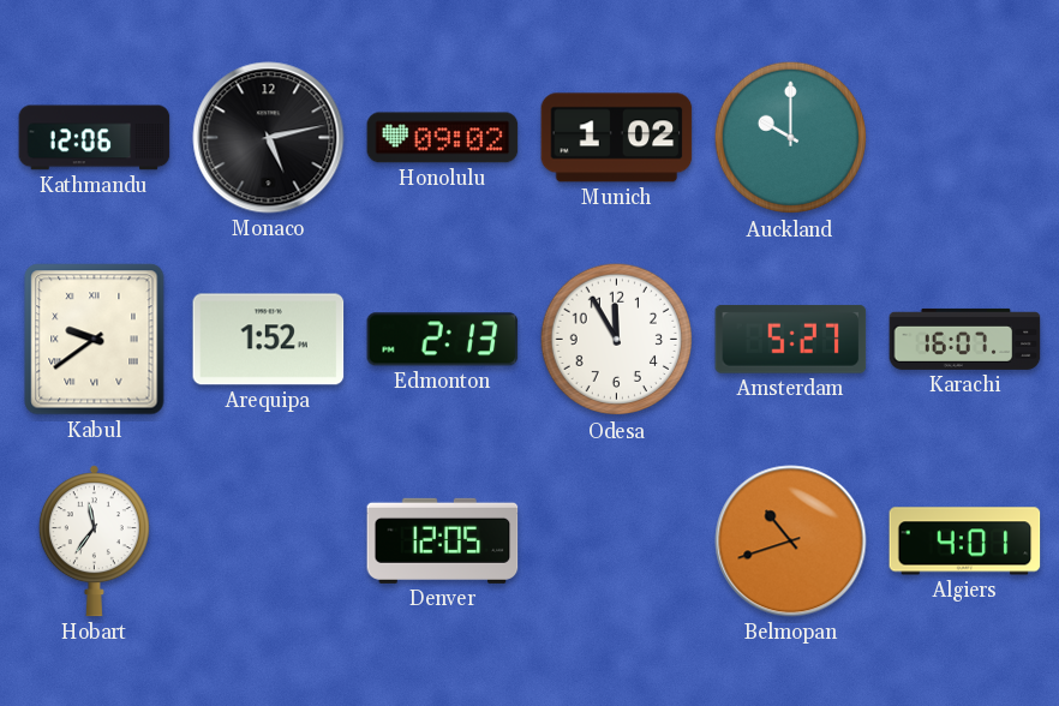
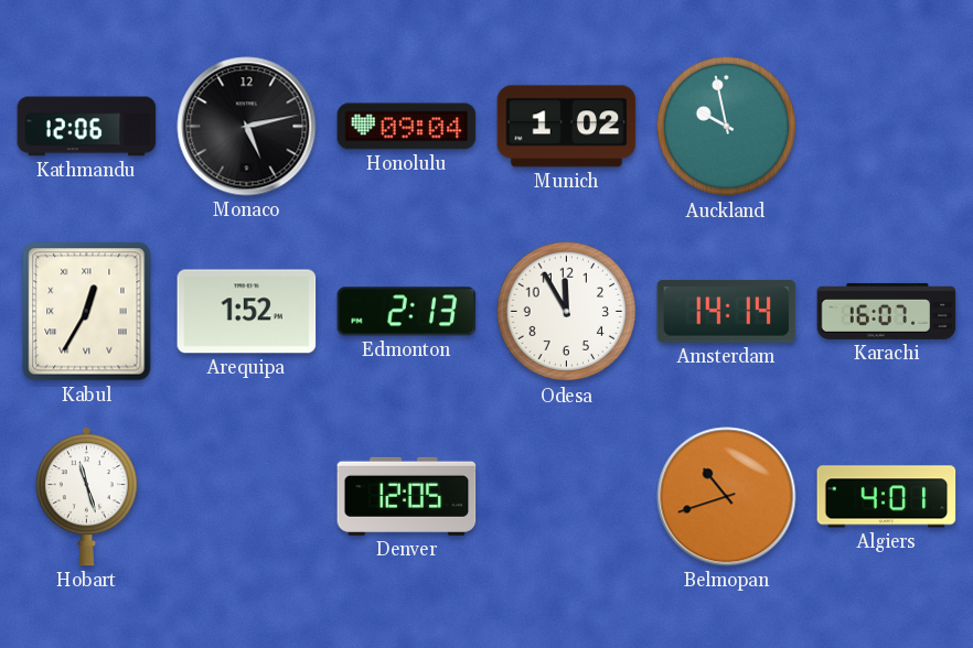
Honolulu: 09:02 -> 09:04
Auckland: 10:00 -> 9:58
Kabul: 9:39 -> 12:35
Amsterdam: 5:27 -> 14:14
Hobart: 11:36 -> 11:27
